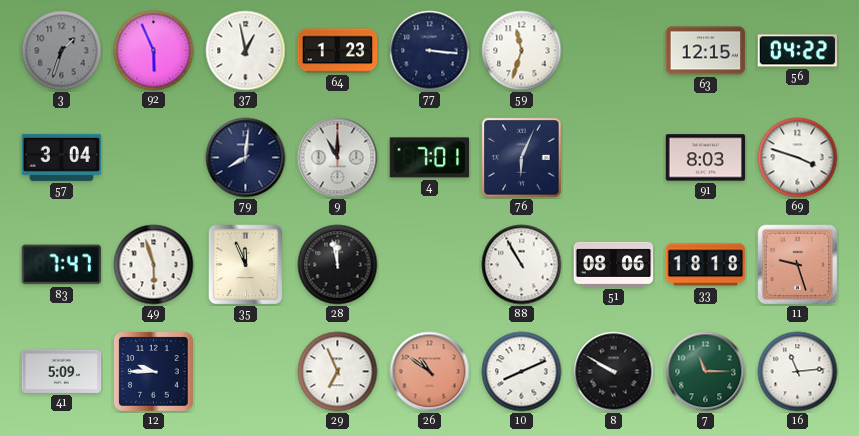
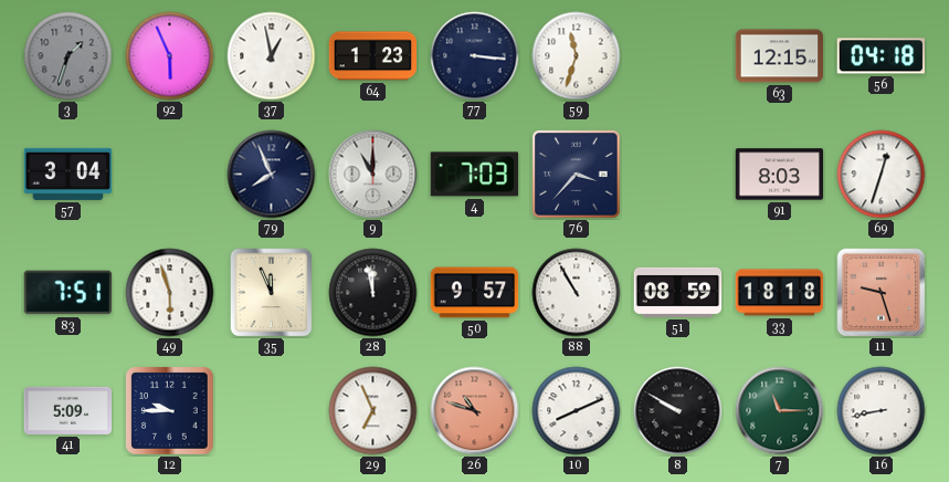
56: 04:22 -> 04:18
79: 8:01 -> 7:56
4: 7:01 -> 7:03
76: 6:04 -> 3:37
69: 3:48 -> 12:33
83: 7:47 -> 7:51
50: none -> 9:57
51: 08:06 -> 08:59
26: 10:51 -> 10:48
16: 11:14 -> 8:43
